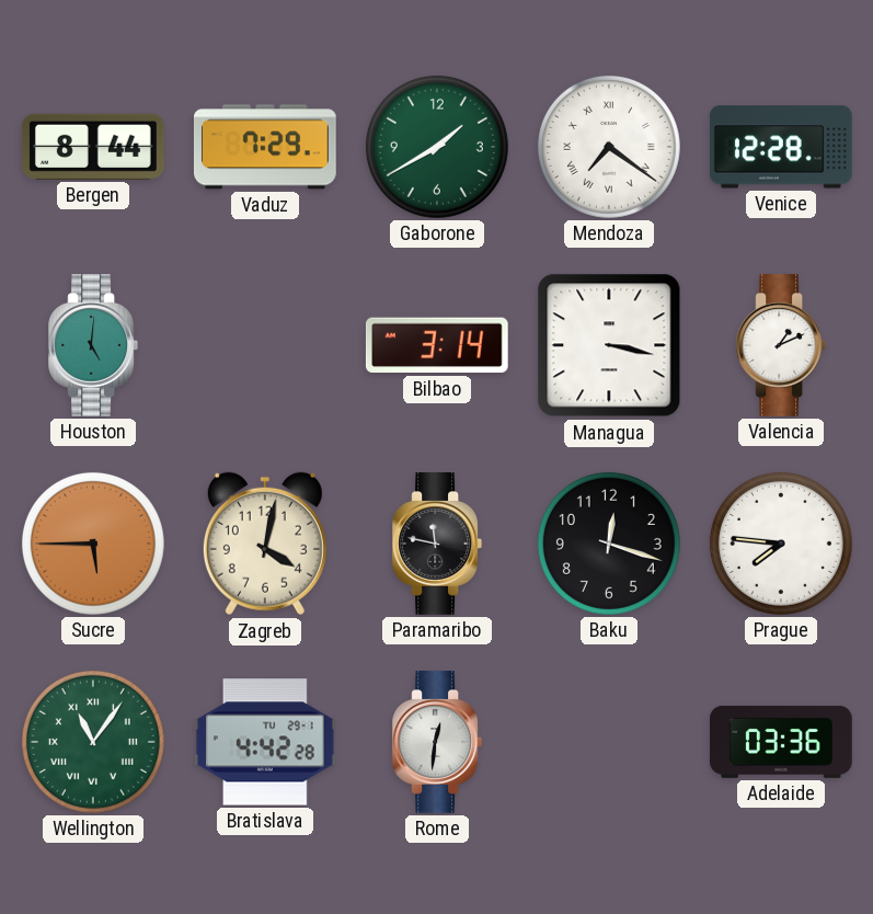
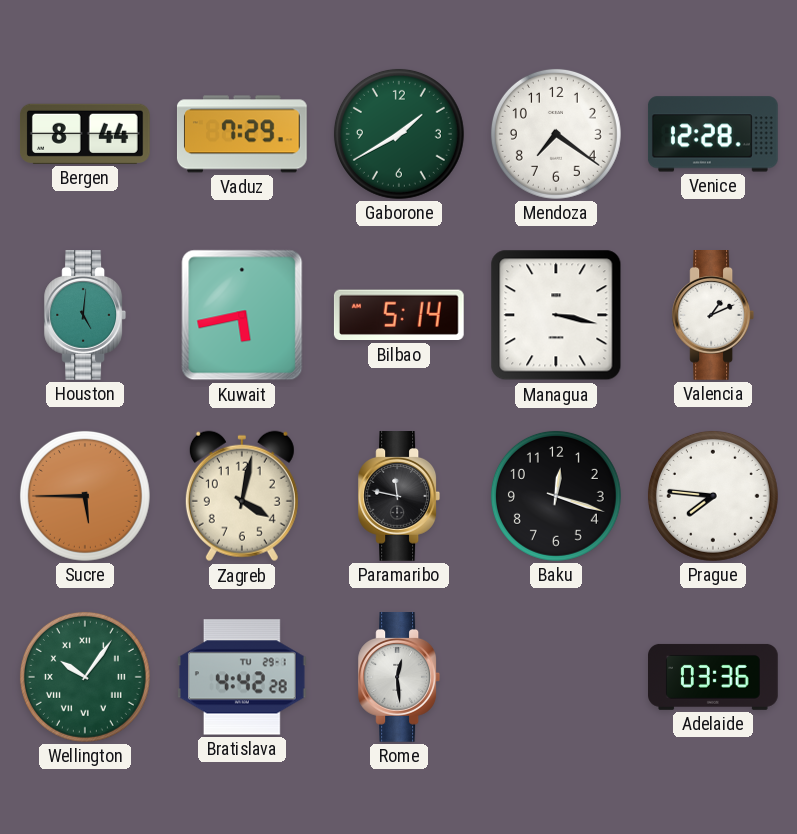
Mendoza numerals: Roman -> Arabic
Kuwait: none -> 5:43
Bilbao: 3:14 -> 5:14
Wellington: 11:06 -> 10:06
Rome: 12:31 -> 12:29
